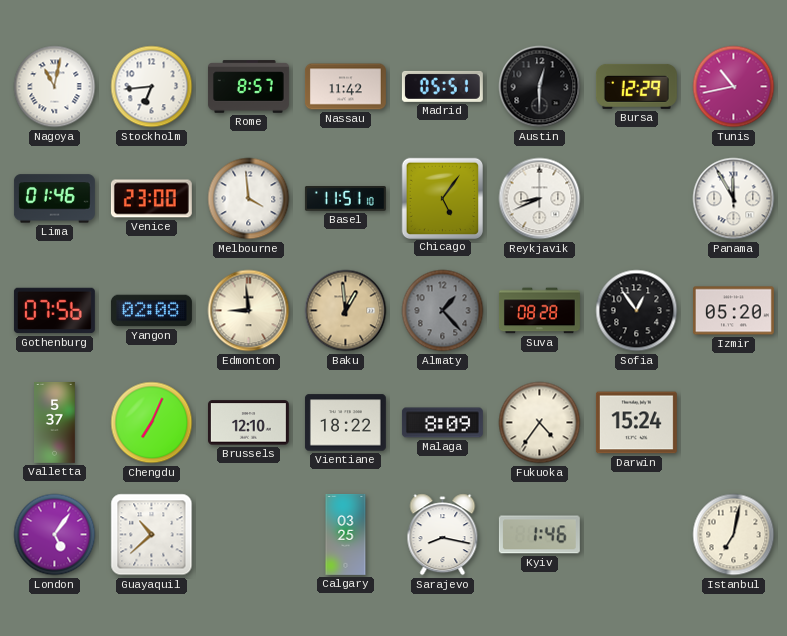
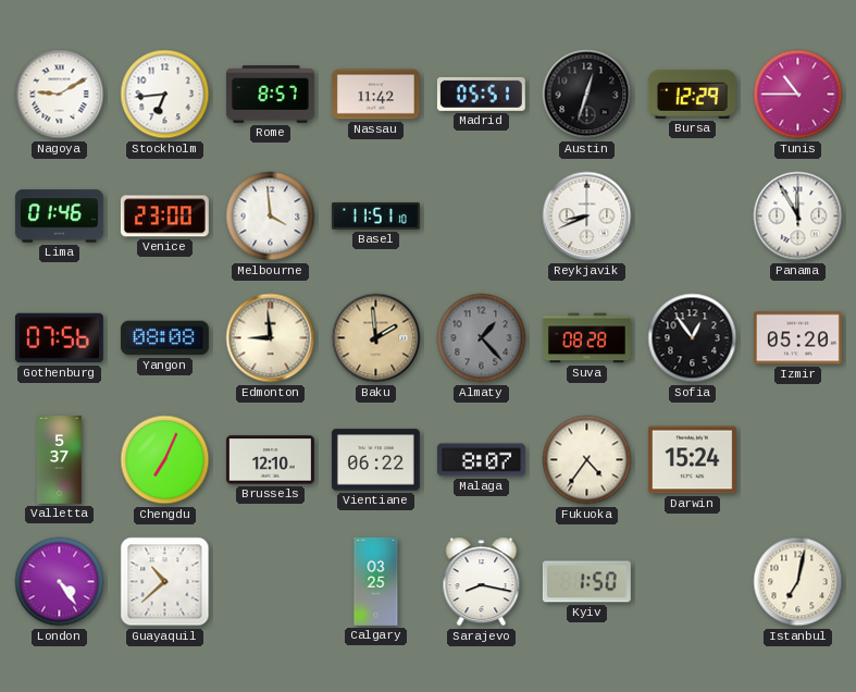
Nagoya: 11:02 -> 9:10
Austin: 12:30 -> 12:33
Tunis: 10:43 -> 10:45
Chicago: 5:06 -> none
Yangon: 02:08 -> 08:08
Baku: 12:59 -> 1:59
Vientiane: 18:22 -> 06:22
Malaga: 8:09 -> 8:07
London: 5:06 -> 4:24
Kyiv: 1:46 -> 1:50
